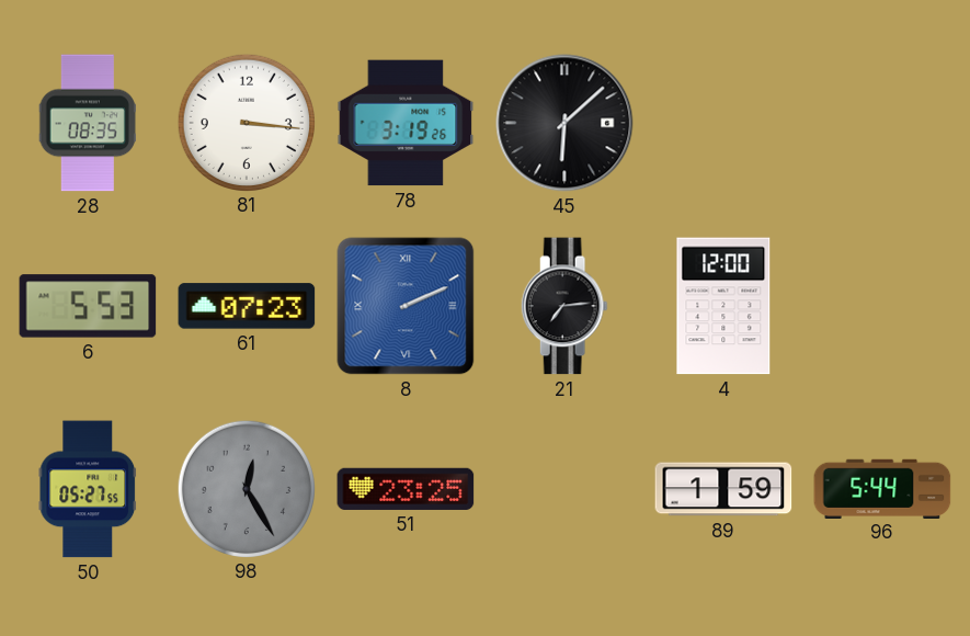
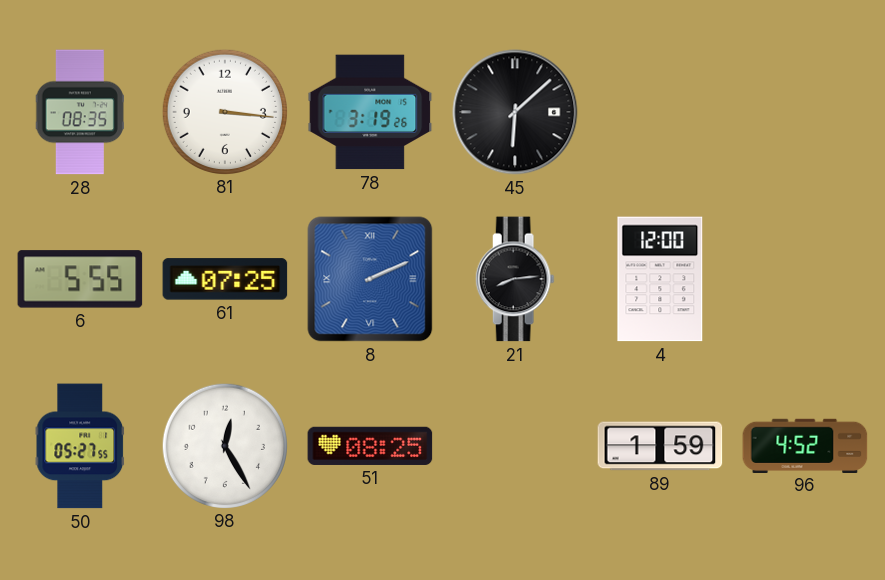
6: 5:53 -> 5:55
61: 07:23 -> 07:25
21: 7:14 -> 8:14
98 dial: grey -> white
51: 23:25 -> 08:25
96: 5:44 -> 4:52
